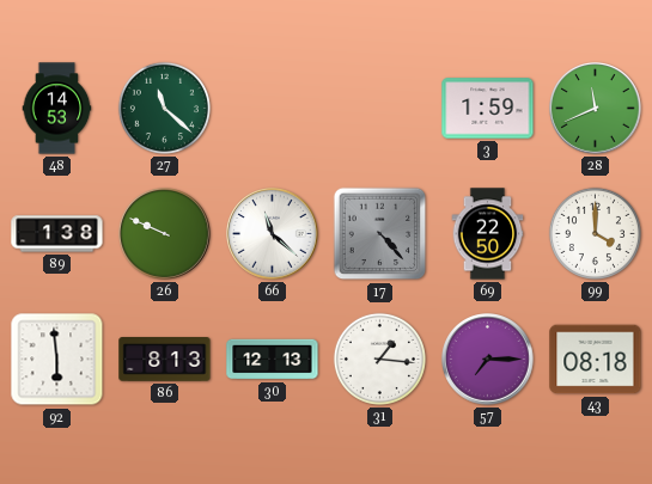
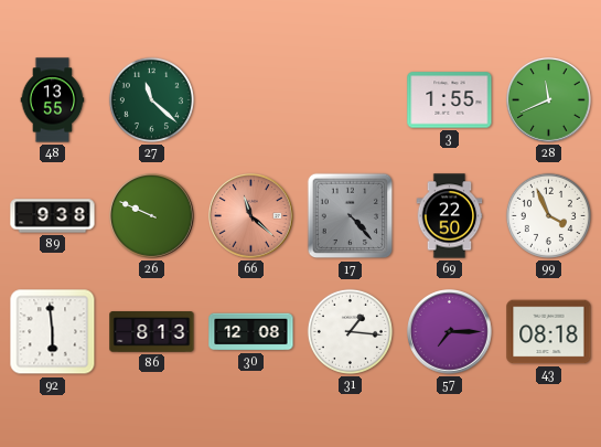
48: 14:53 -> 13:55
3: 1:59 -> 1:55
89: 1:38 -> 9:38
66 dial: white -> salmon
99: 4:00 -> 3:56
30: 12:13 -> 12:08
